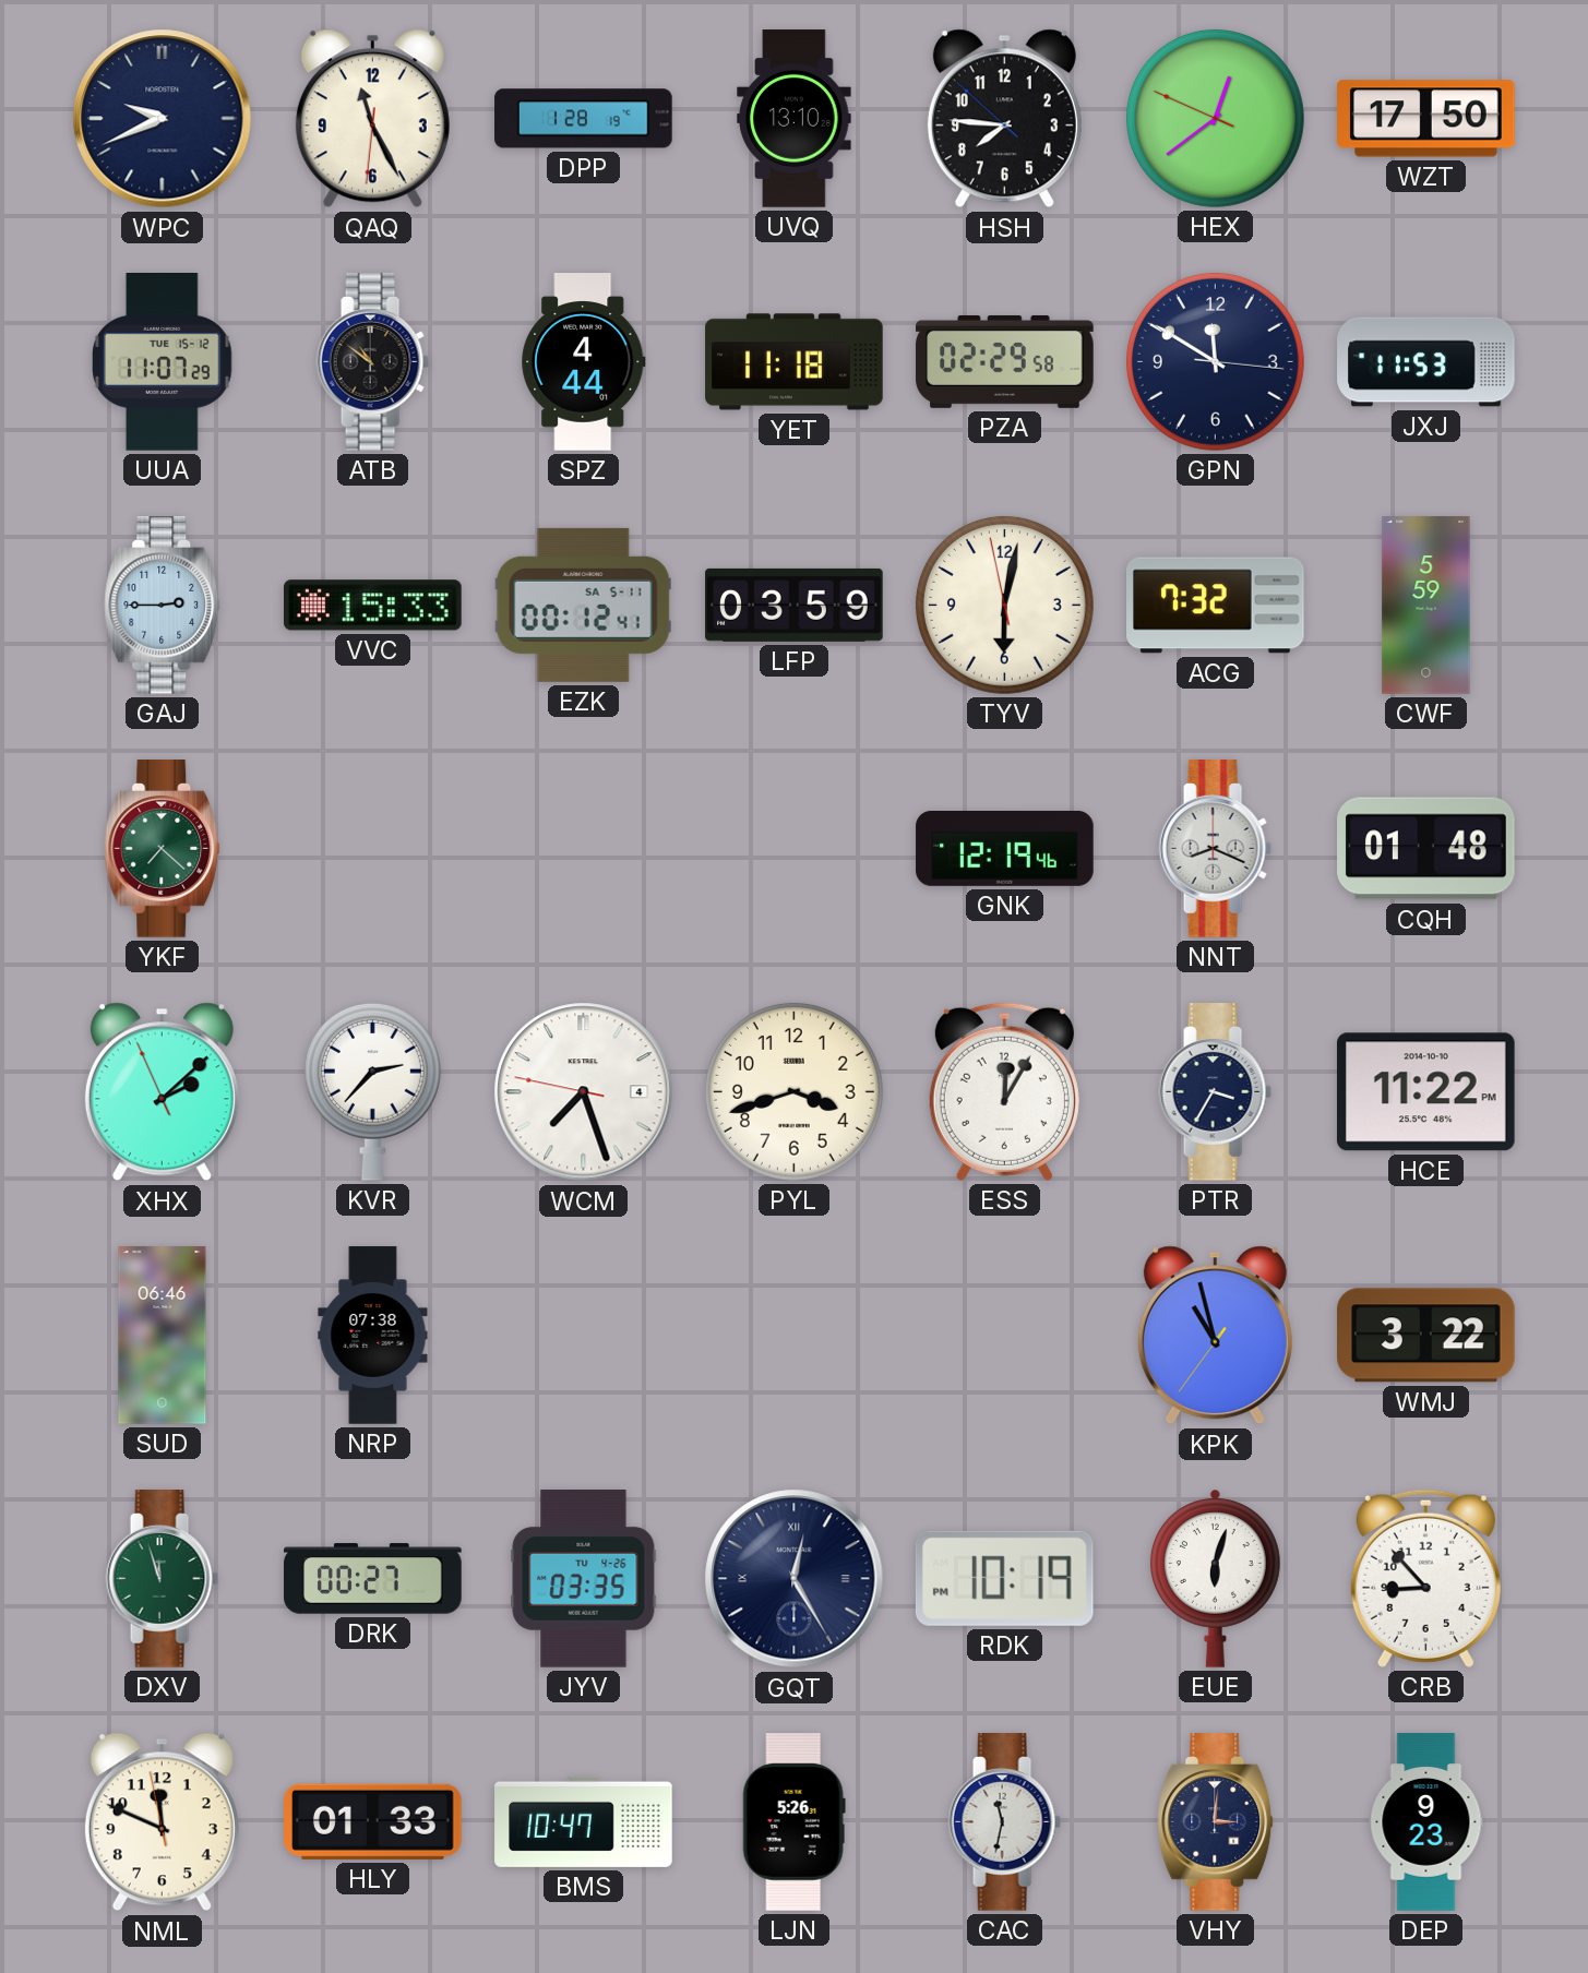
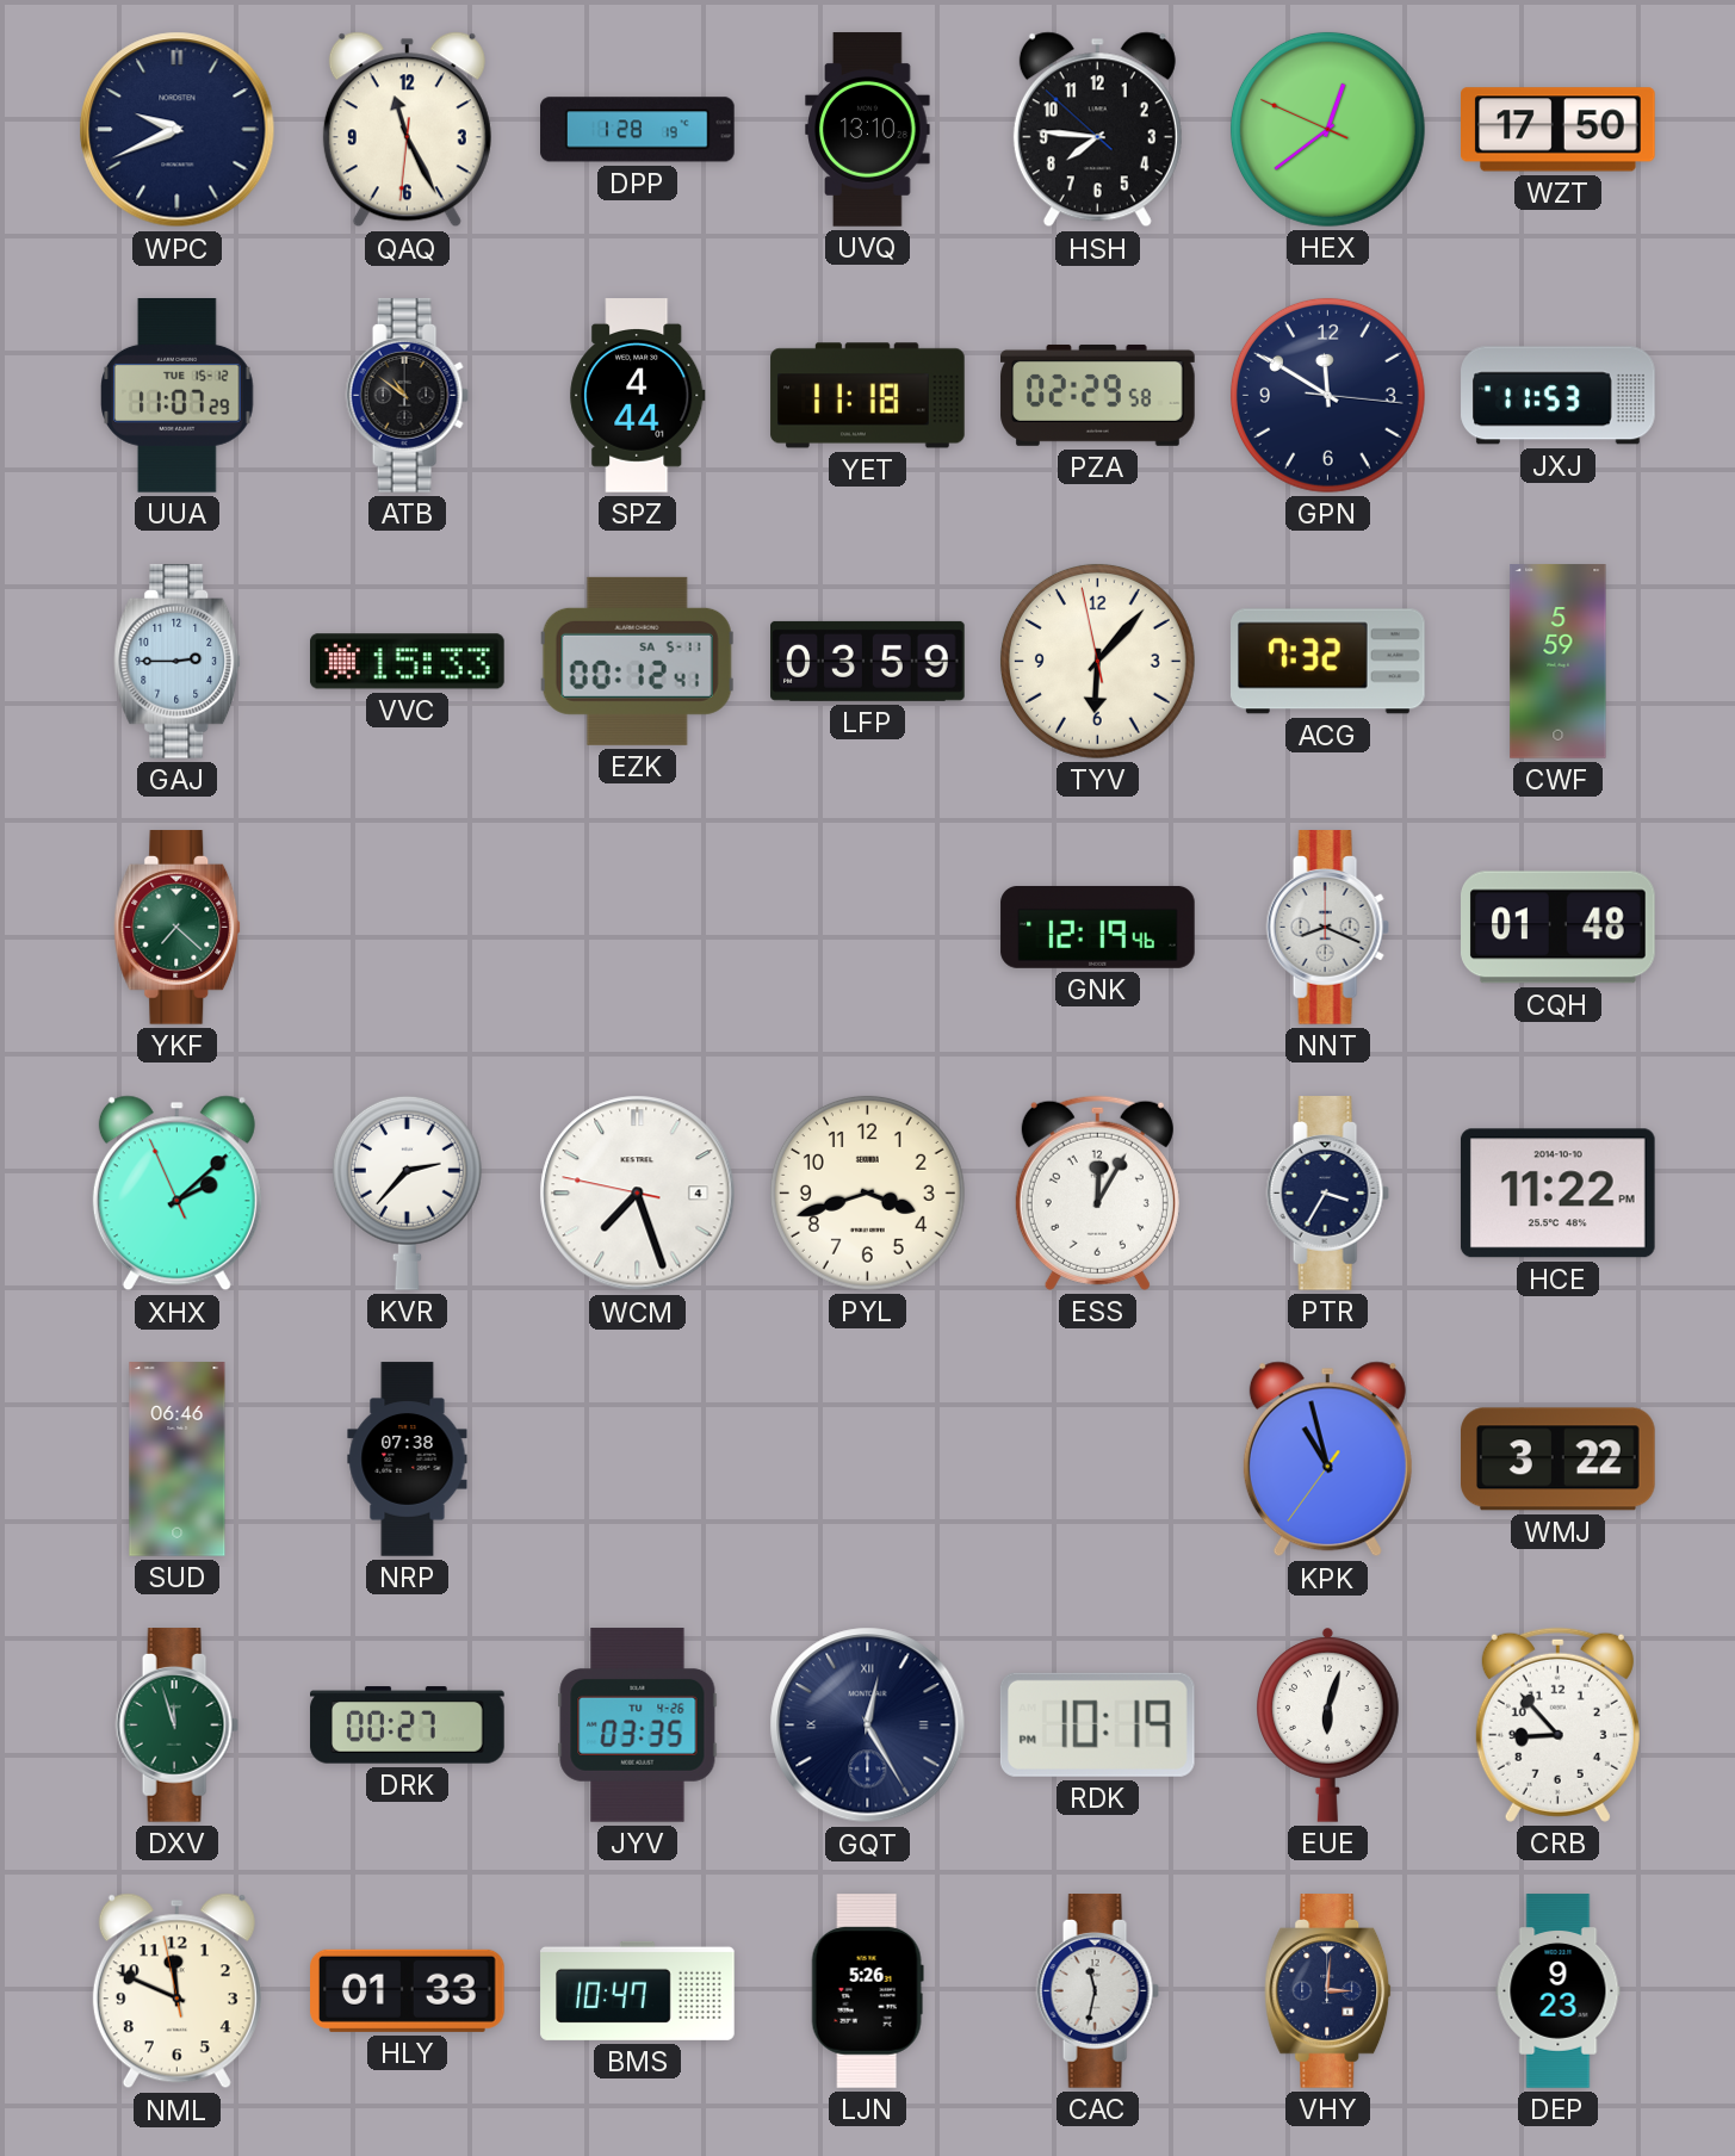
TYV: 6:01 -> 6:06
